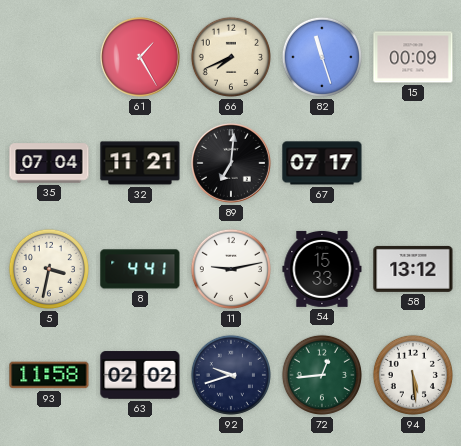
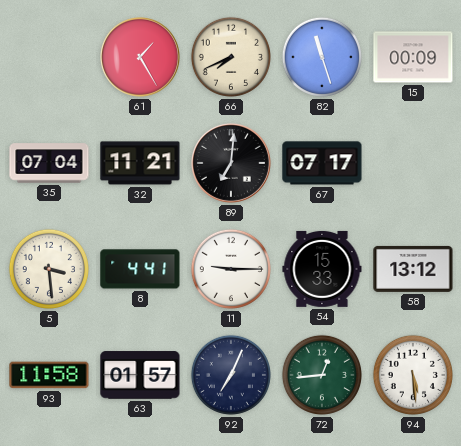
5: 3:32 -> 3:29
11: 9:13 -> 9:15
63: 02:02 -> 01:57
92: 9:42 -> 7:04
